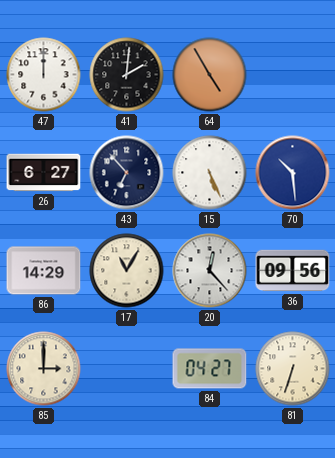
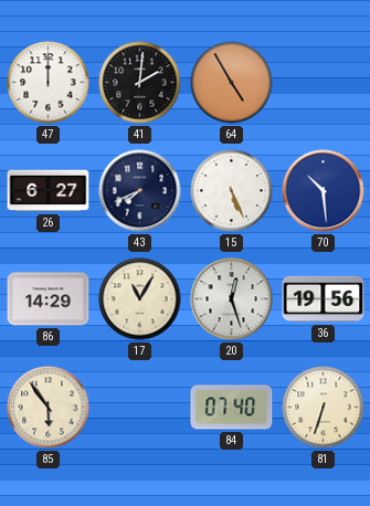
43: 6:53 -> 7:41
20: 12:23 -> 12:27
36: 09:56 -> 19:56
85: 3:00 -> 5:54
84: 04:27 -> 07:40
